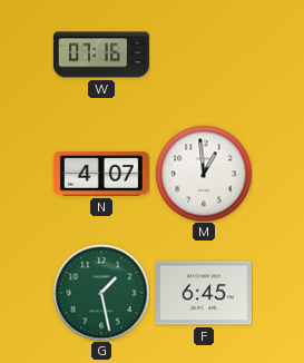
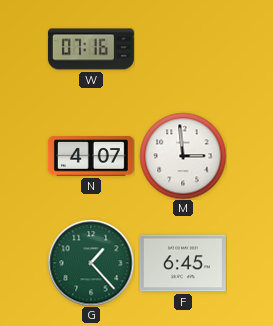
M: 12:59 -> 2:59
G: 1:28 -> 1:23
